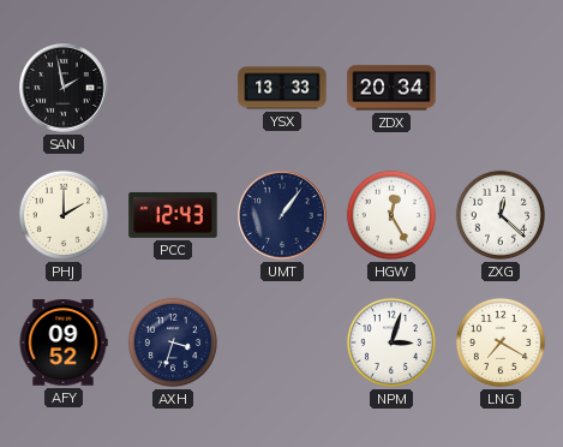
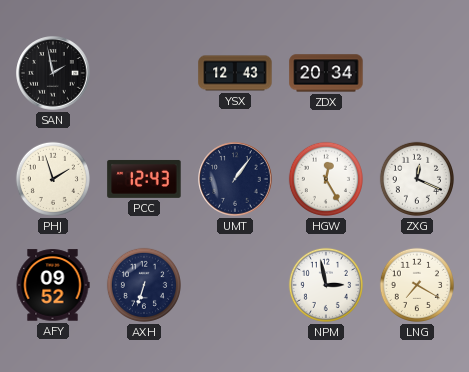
YSX: 13:33 -> 12:43
PHJ: 2:00 -> 1:57
ZXG: 12:22 -> 12:19
AXH: 3:33 -> 6:33
NPM: 3:03 -> 2:58
